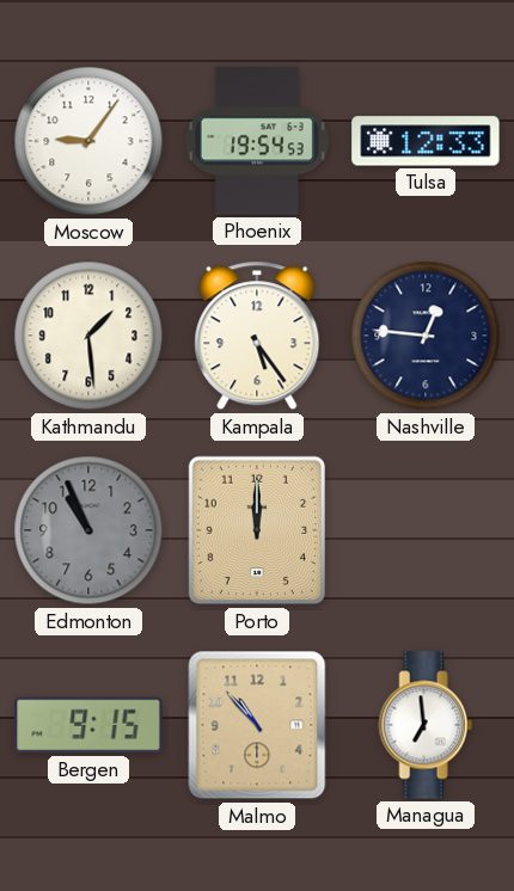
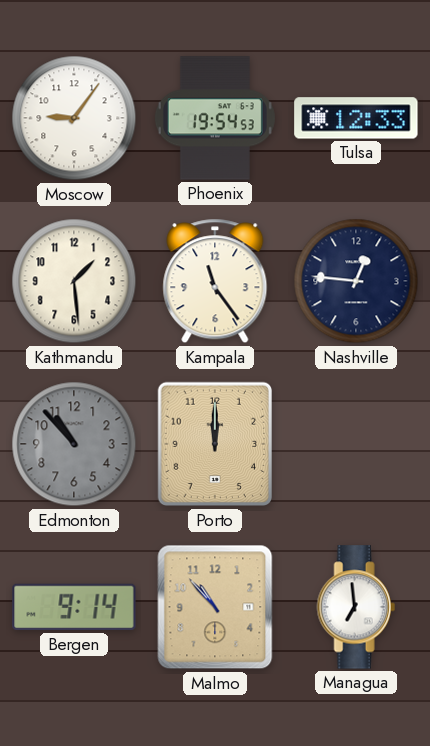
Kampala: 5:24 -> 11:24
Edmonton: 10:56 -> 10:53
Bergen: 9:15 -> 9:14
